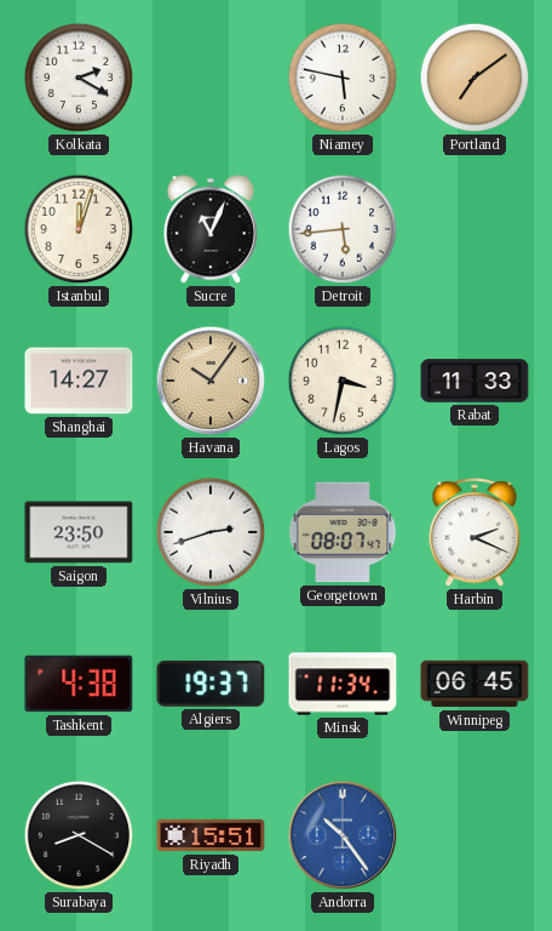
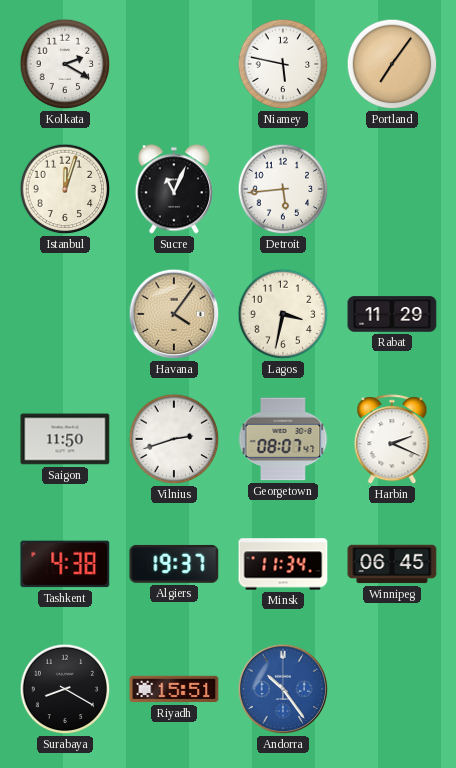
Portland: 7:09 -> 7:06
Shanghai: 14:27 -> none
Havana: 10:06 -> 4:06
Rabat: 11:33 -> 11:29
Saigon: 23:50 -> 11:50
